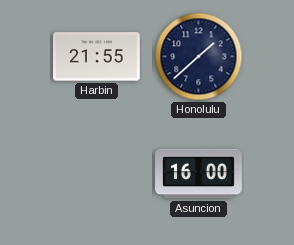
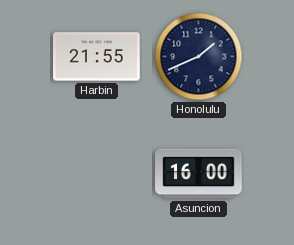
Honolulu: 1:38 -> 1:41
